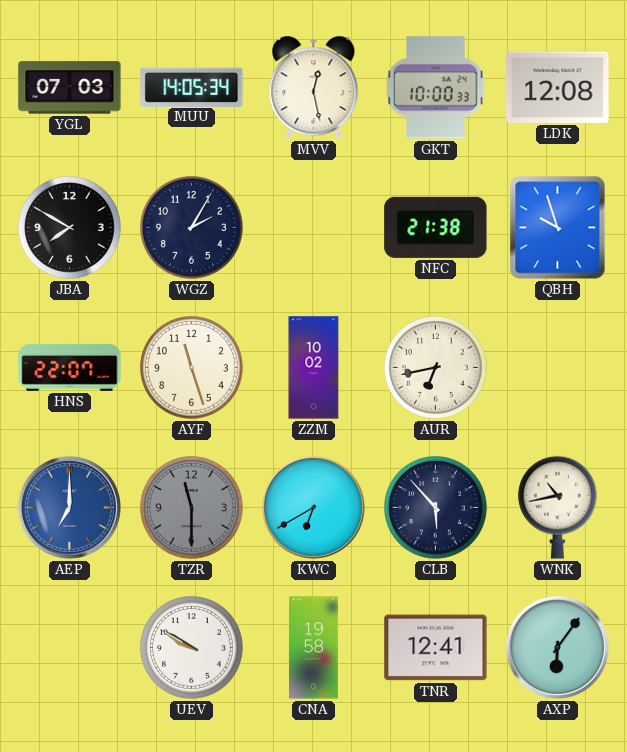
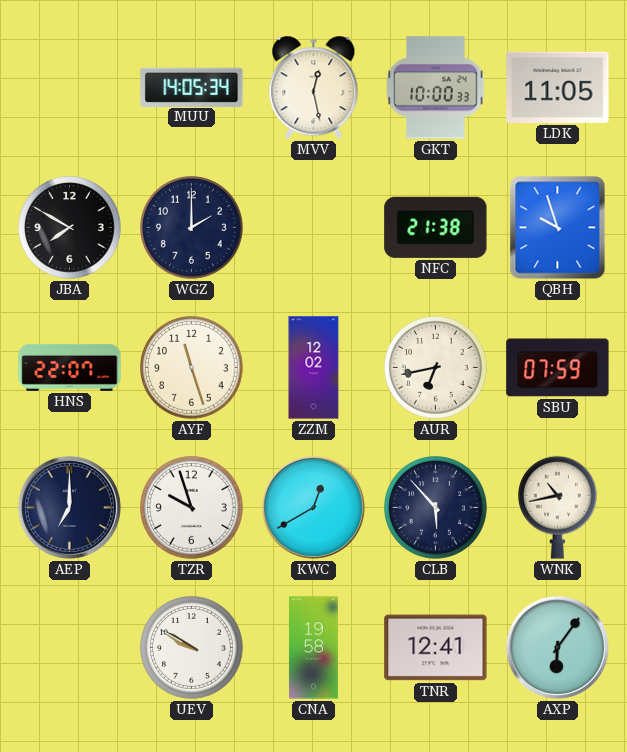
YGL: 07:03 -> none
LDK: 12:08 -> 11:05
WGZ: 2:05 -> 2:00
ZZM: 10:02 -> 12:02
SBU: none -> 07:59
AEP dial: blue -> navy
TZR: 11:30 -> 9:57
TZR dial: grey -> white
KWC: 6:40 -> 12:40
